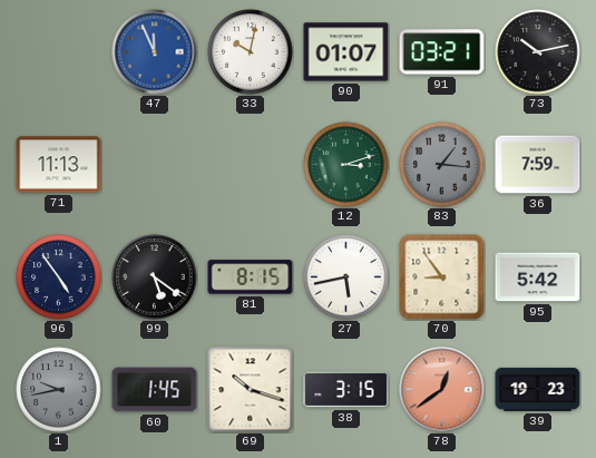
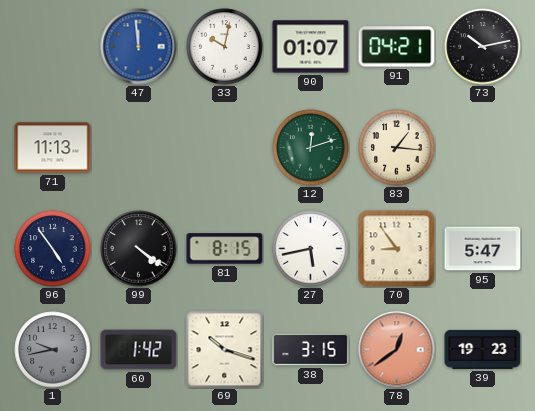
47: 11:56 -> 11:59
91: 03:21 -> 04:21
12: 3:12 -> 12:12
83 dial: grey -> cream
36: 7:59 -> none
99: 5:21 -> 4:21
95: 5:42 -> 5:47
60: 1:45 -> 1:42
